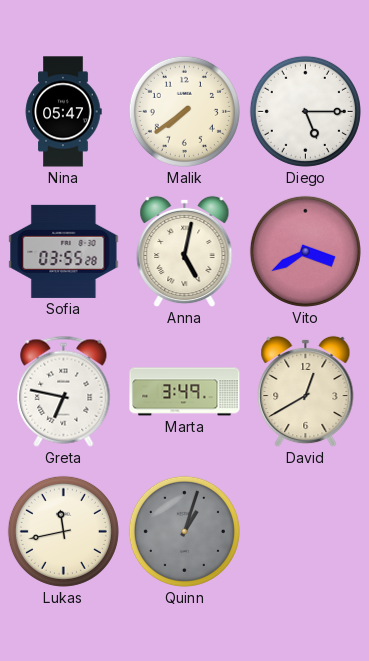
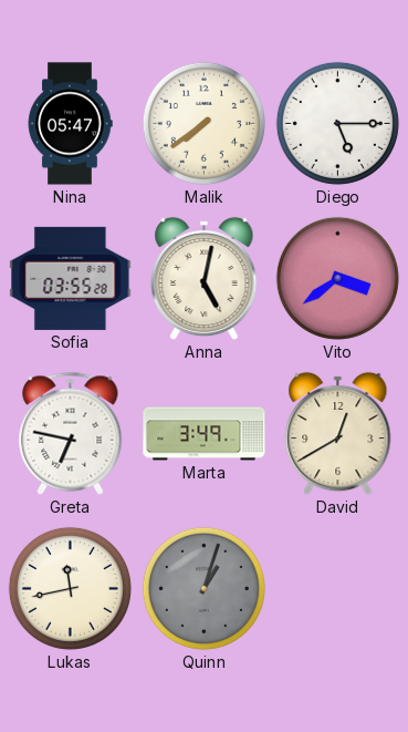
Vito: 3:40 -> 3:39
